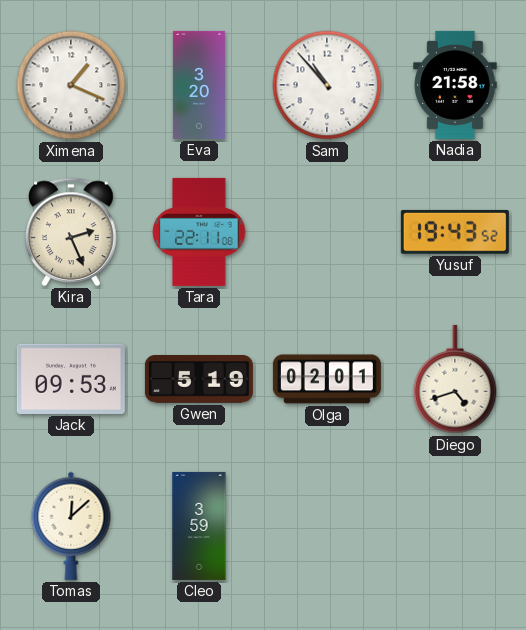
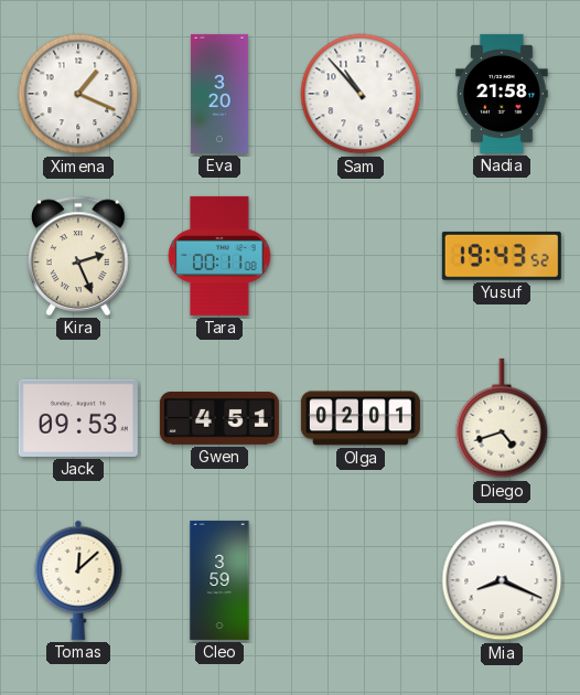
Tara: 22:11 -> 00:11
Gwen: 5:19 -> 4:51
Mia: none -> 8:19
